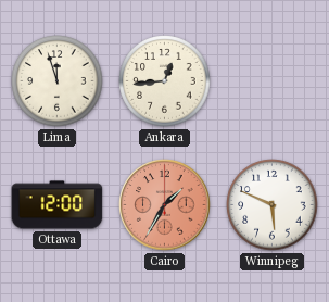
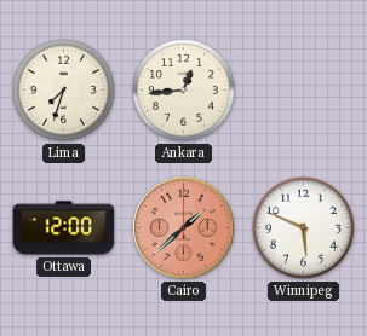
Lima: 11:57 -> 7:33
Cairo: 1:35 -> 1:38
